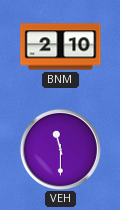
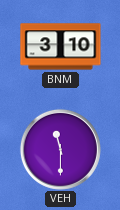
BNM: 2:10 -> 3:10
